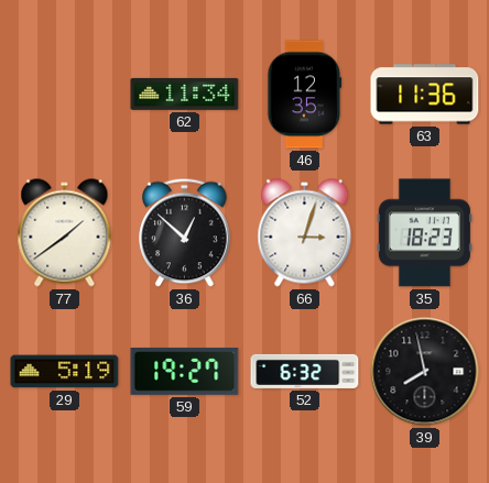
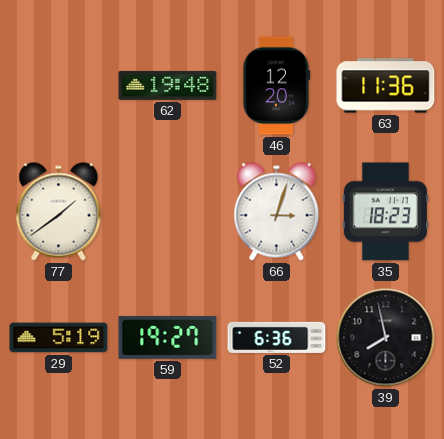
62: 11:34 -> 19:48
46: 12:35 -> 12:20
36: 12:52 -> none
52: 6:32 -> 6:36
